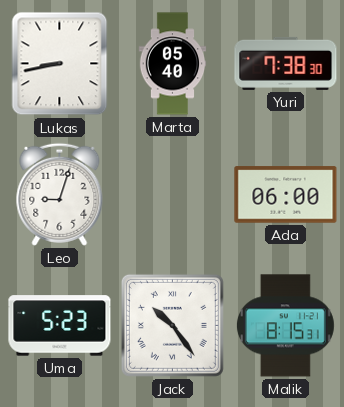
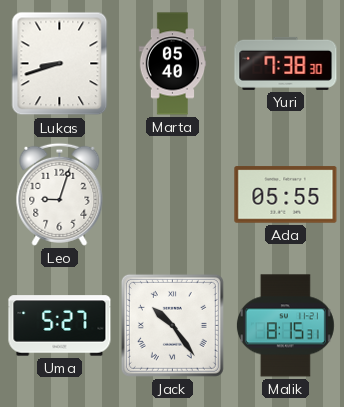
Lukas: 8:43 -> 8:42
Ada: 06:00 -> 05:55
Uma: 5:23 -> 5:27
